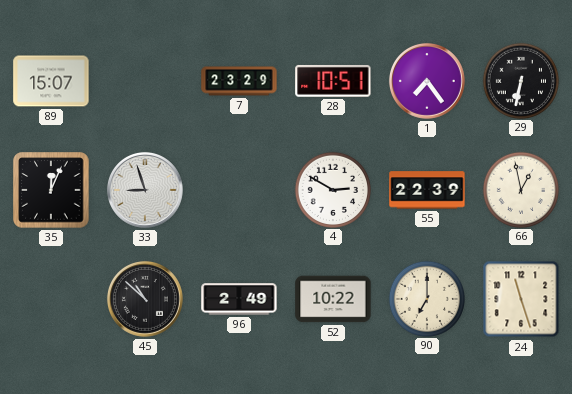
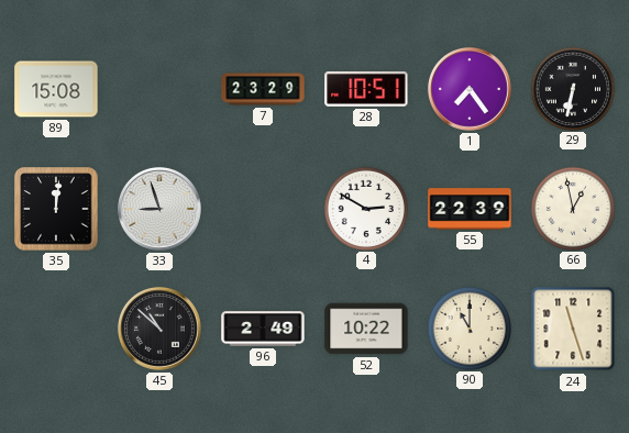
89: 15:07 -> 15:08
35: 12:04 -> 12:01
90: 7:00 -> 11:00
